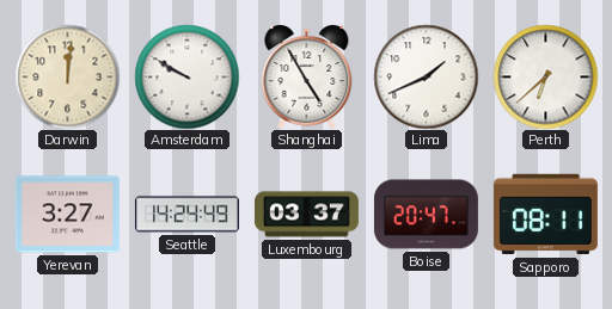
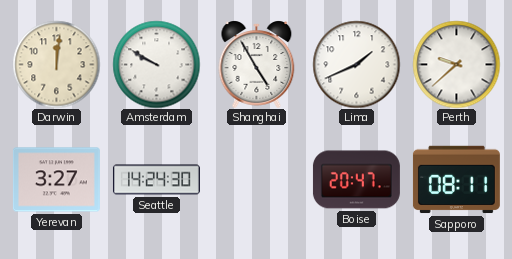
Perth: 6:38 -> 9:38
Seattle: 14:24:49 -> 14:24:30
Luxembourg: 03:37 -> none
